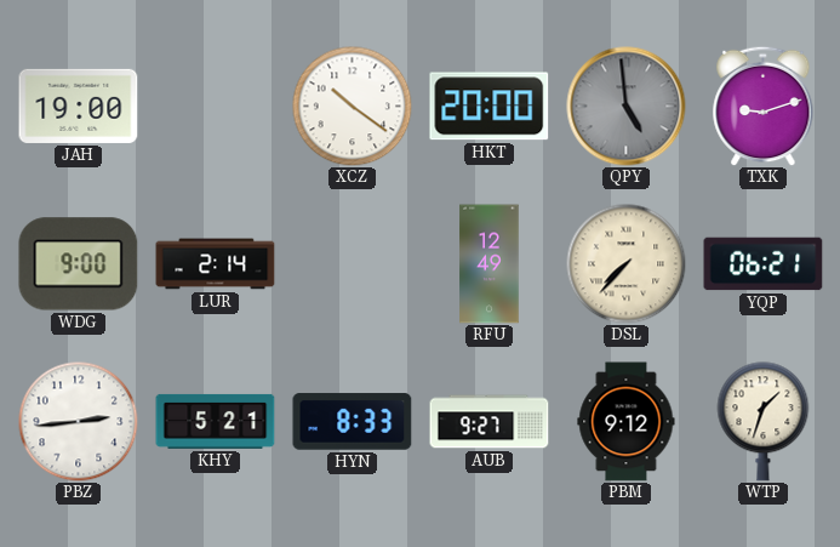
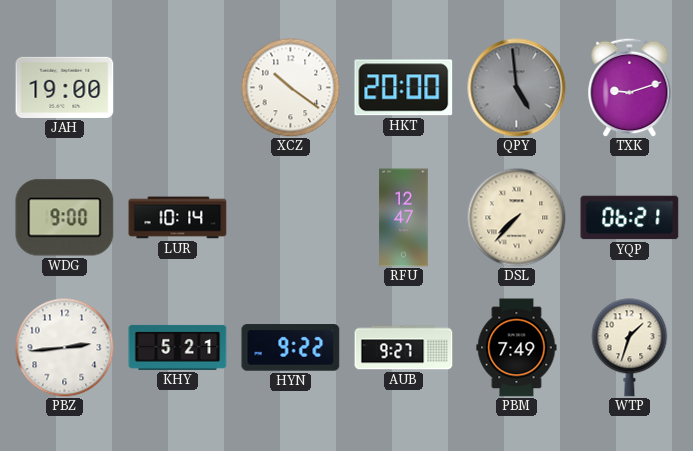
LUR: 2:14 -> 10:14
RFU: 12:49 -> 12:47
HYN: 8:33 -> 9:22
PBM: 9:12 -> 7:49
